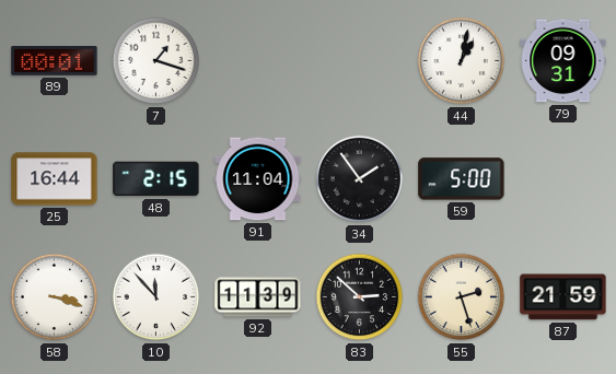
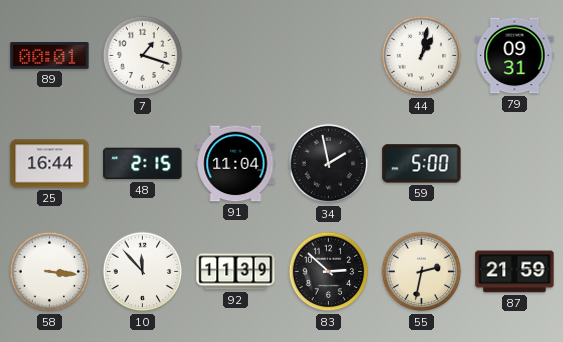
34: 1:54 -> 1:58
58: 3:18 -> 3:16
55: 2:27 -> 2:32
